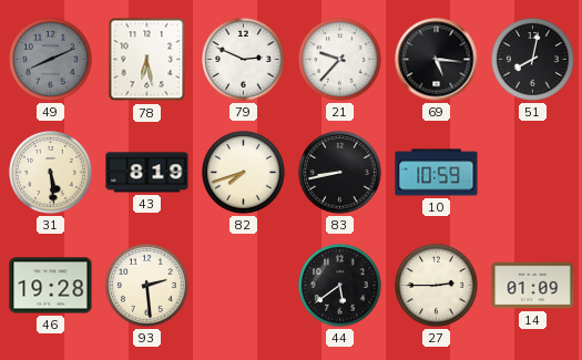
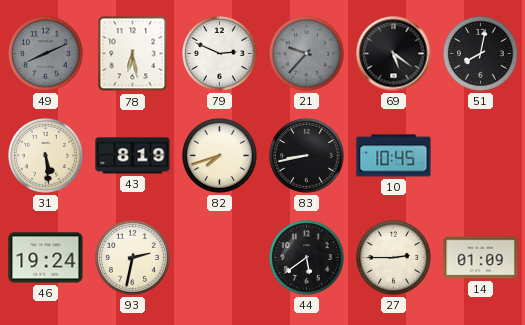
21 dial: white -> grey
69: 5:16 -> 5:21
10: 10:59 -> 10:45
46: 19:28 -> 19:24
93: 2:29 -> 2:32
